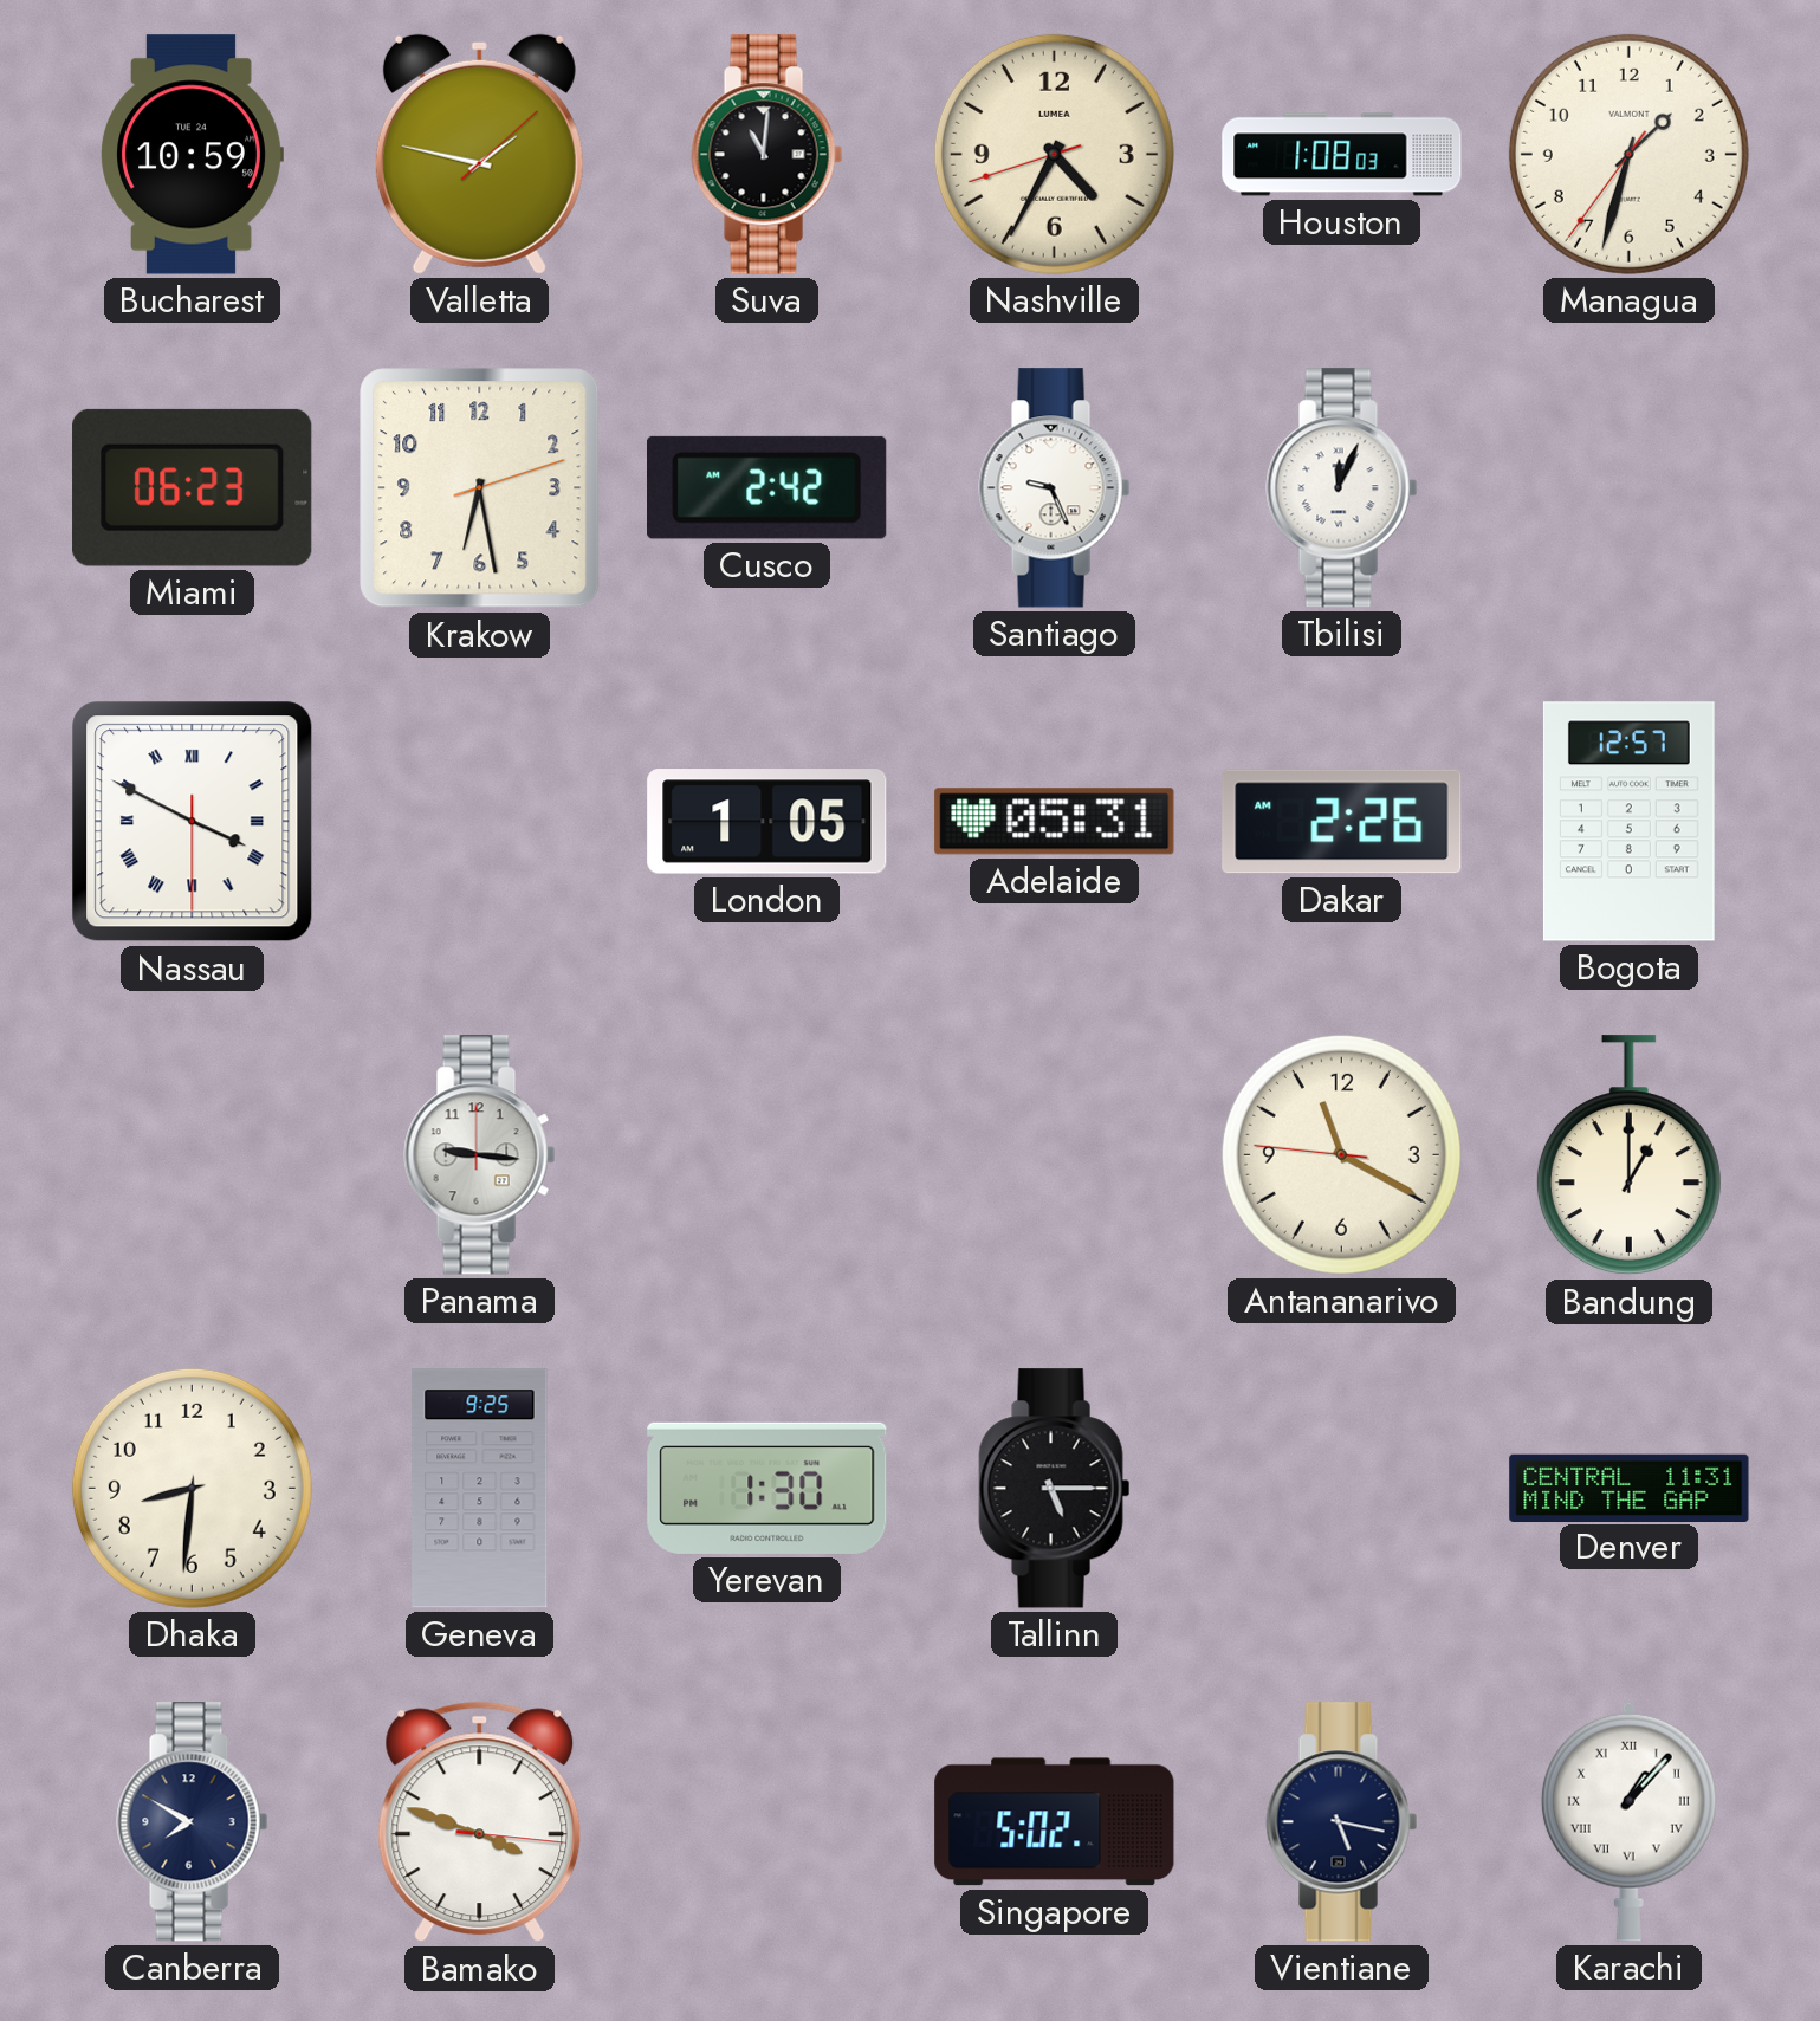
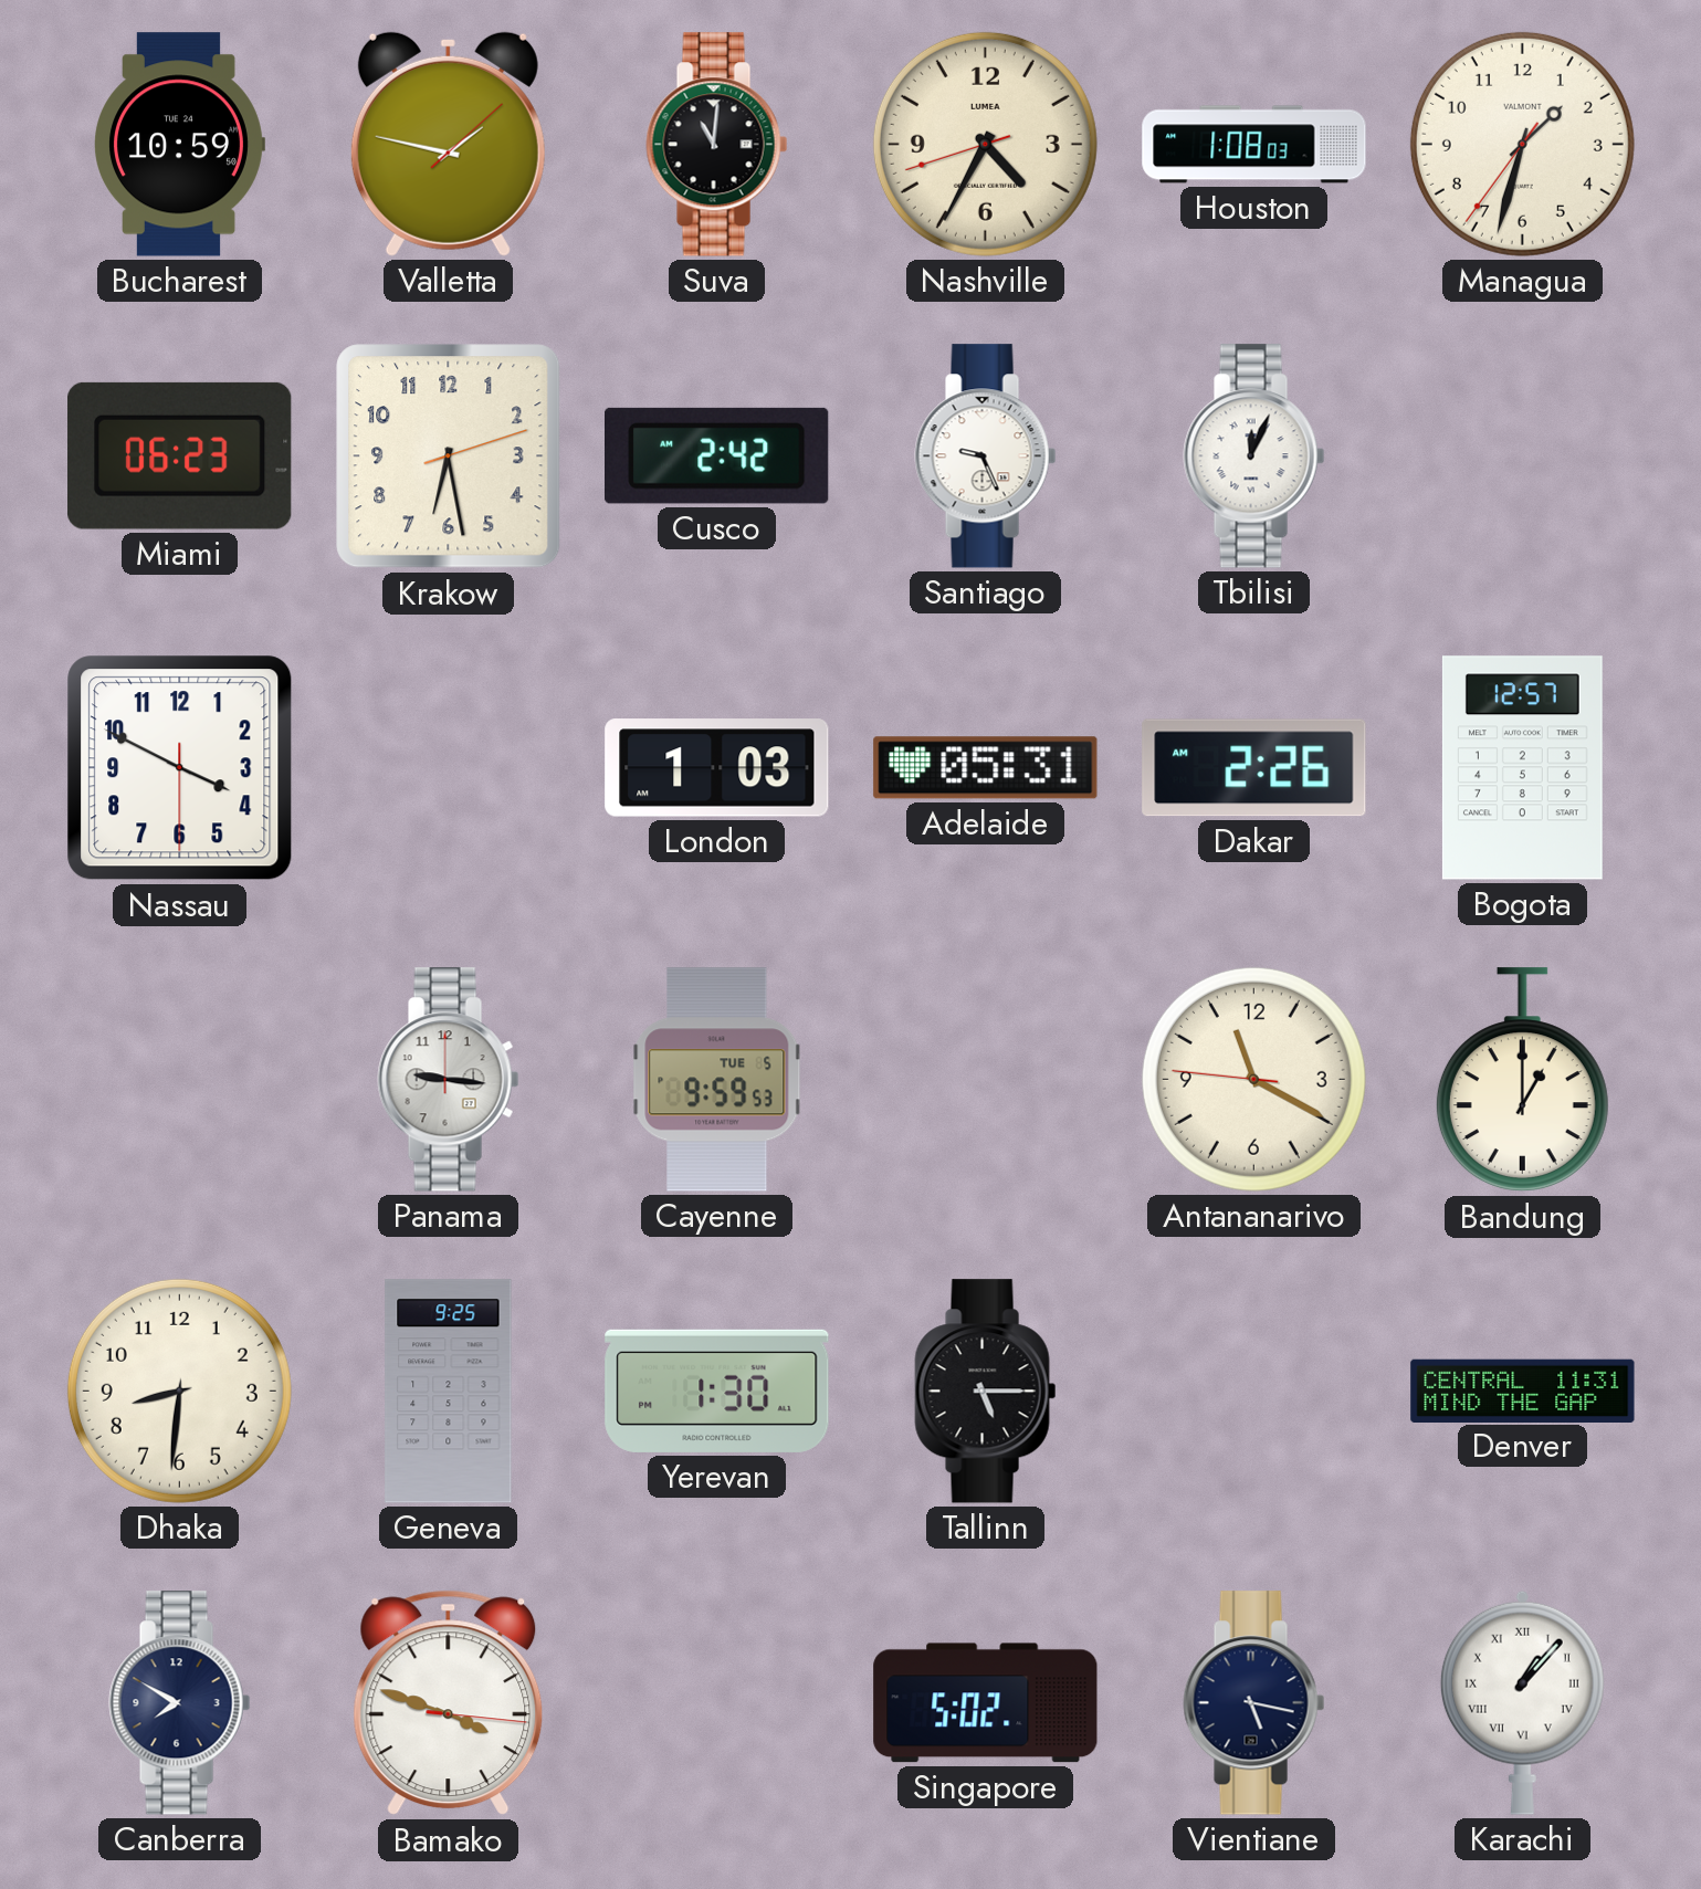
Nassau numerals: Roman -> Arabic
London: 1:05 -> 1:03
Cayenne: none -> 9:59
